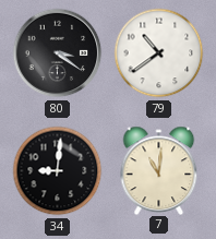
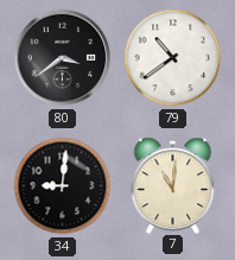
80: 3:21 -> 3:39
